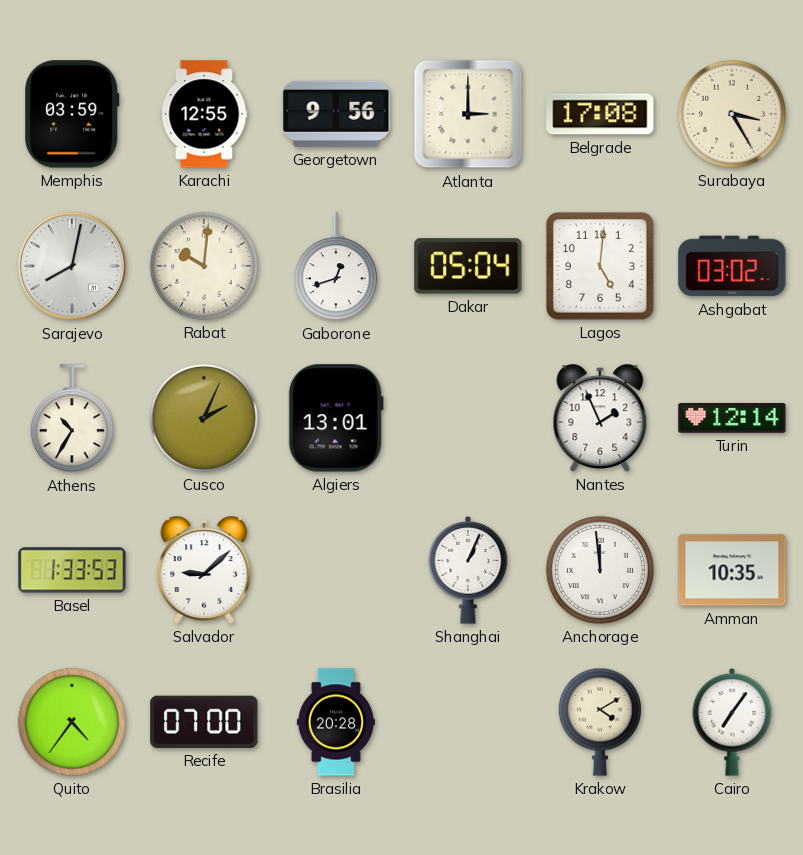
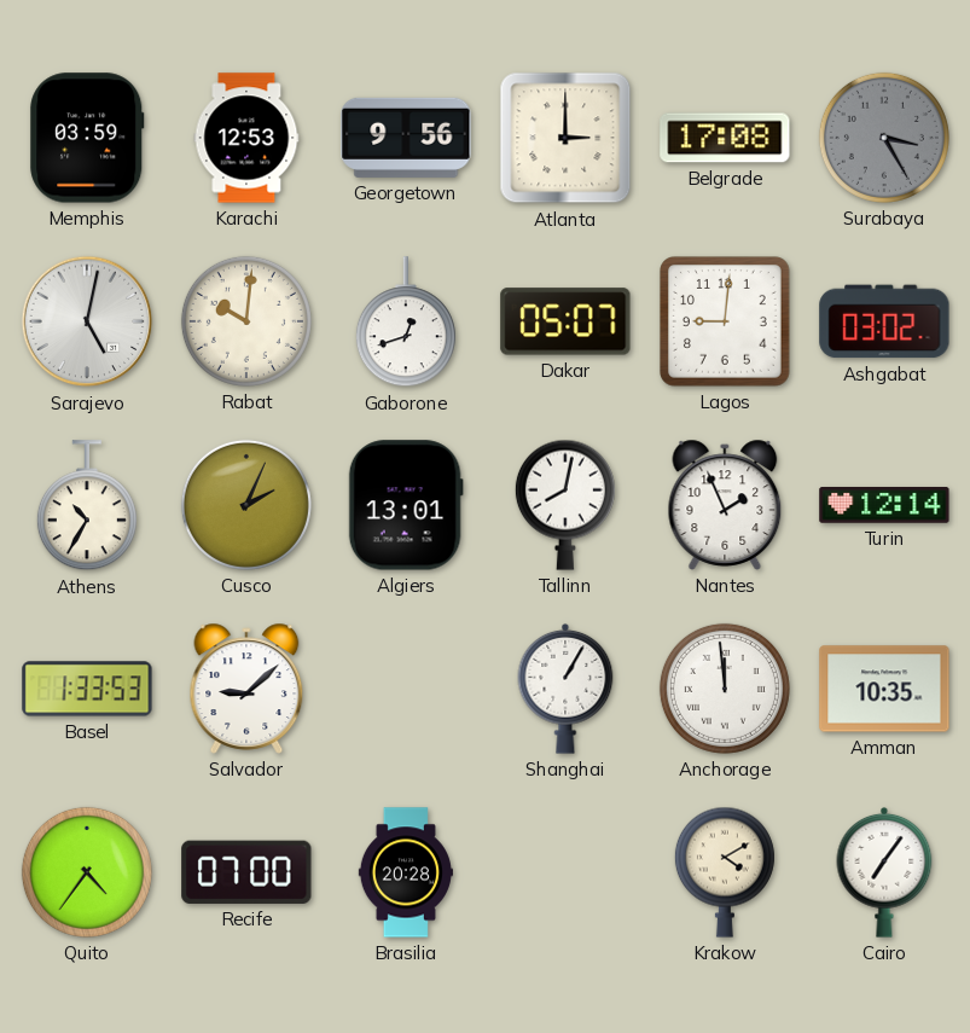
Karachi: 12:55 -> 12:53
Surabaya dial: cream -> grey
Sarajevo: 8:02 -> 5:02
Dakar: 05:04 -> 05:07
Lagos: 5:01 -> 9:01
Tallinn: none -> 8:02
Shanghai: 1:04 -> 1:05
